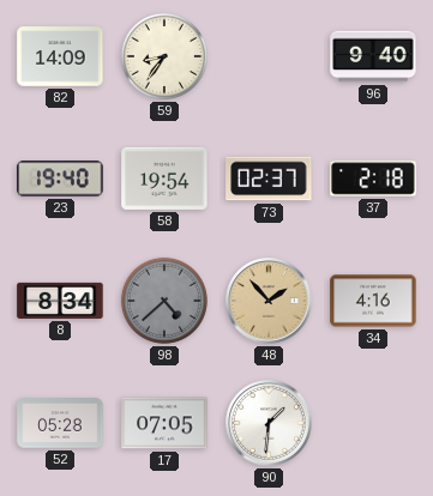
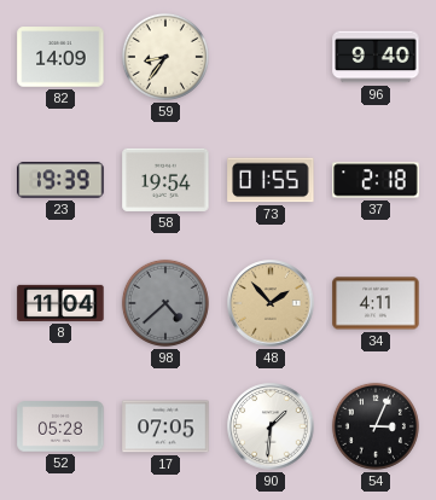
23: 19:40 -> 19:39
73: 02:37 -> 01:55
8: 8:34 -> 11:04
34: 4:16 -> 4:11
54: none -> 3:04
